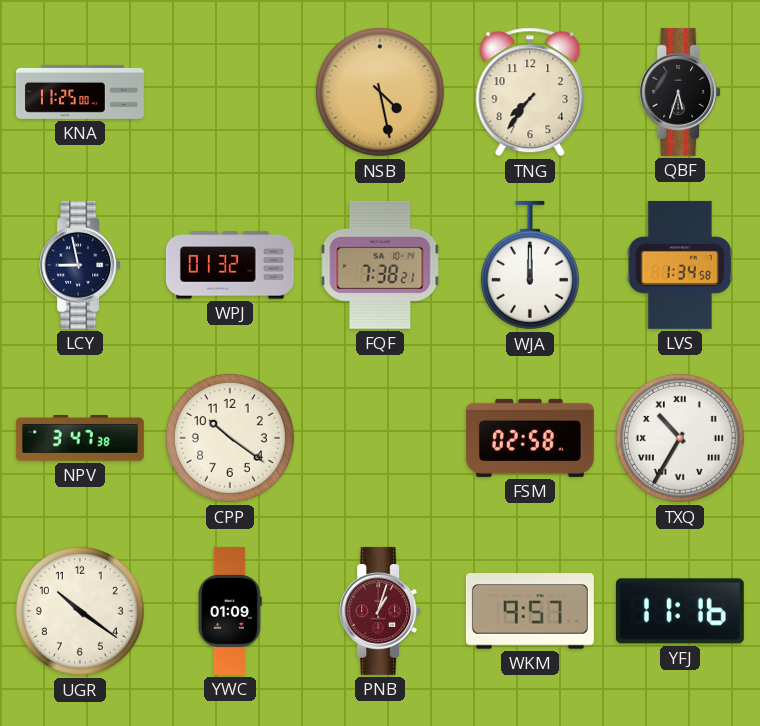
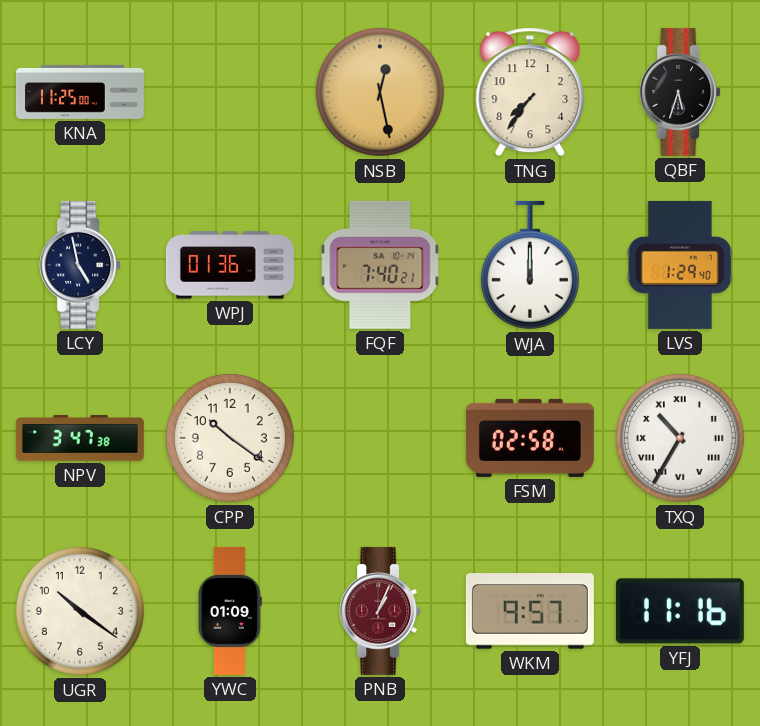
NSB: 4:28 -> 12:28
LCY: 8:58 -> 4:58
WPJ: 01:32 -> 01:36
FQF: 7:38 -> 7:40
LVS: 1:34 -> 1:29
PNB: 1:03 -> 1:04
